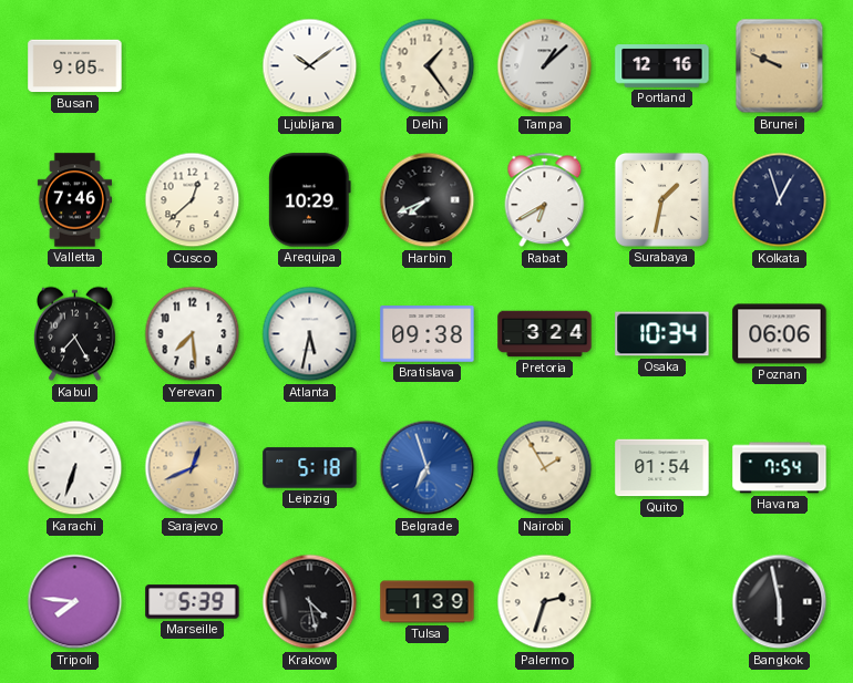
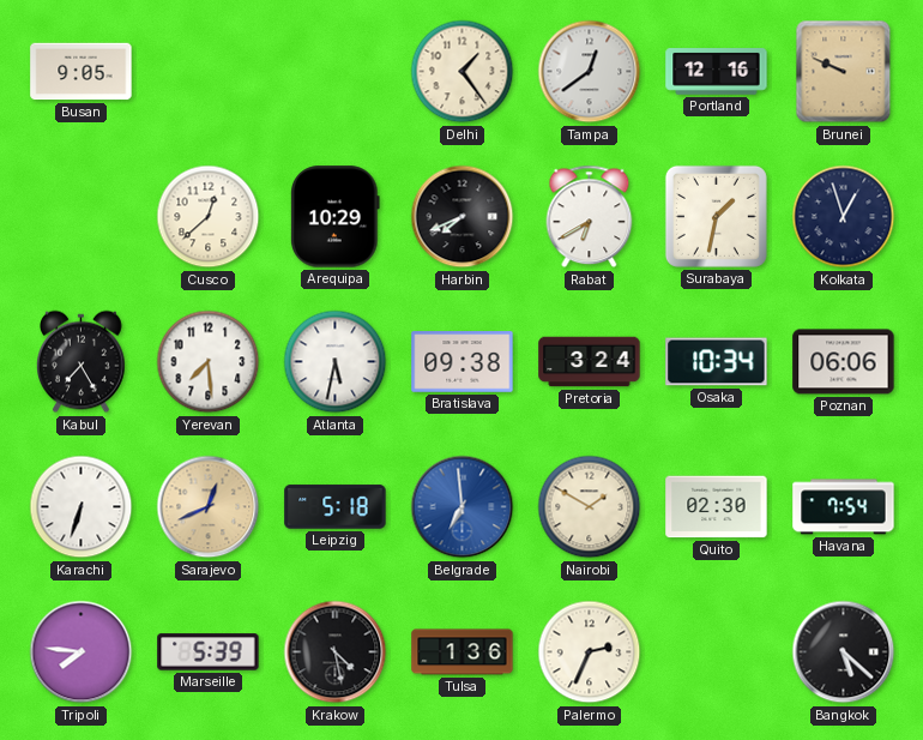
Ljubljana: 10:09 -> none
Tampa: 1:08 -> 12:39
Valletta: 7:46 -> none
Belgrade: 6:57 -> 6:59
Nairobi: 1:55 -> 1:50
Quito: 01:54 -> 02:30
Tulsa: 1:39 -> 1:36
Palermo: 2:33 -> 2:34
Bangkok: 5:58 -> 5:22
